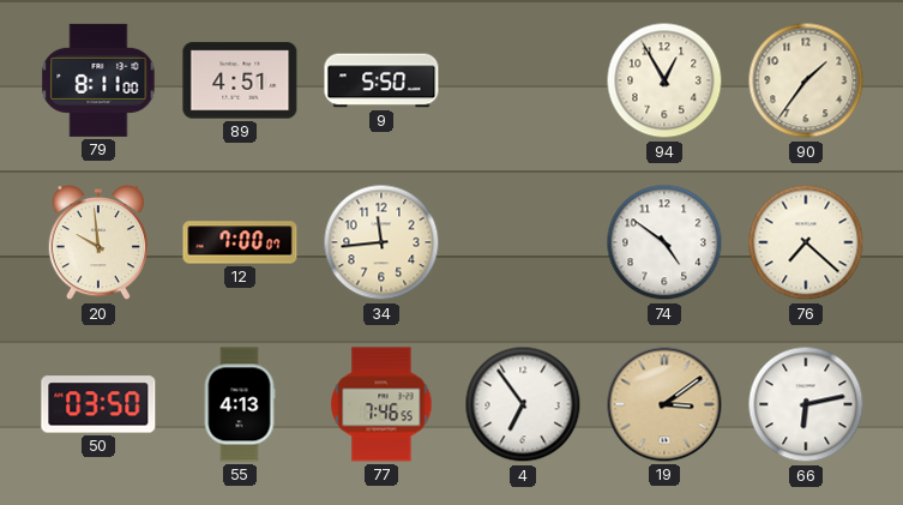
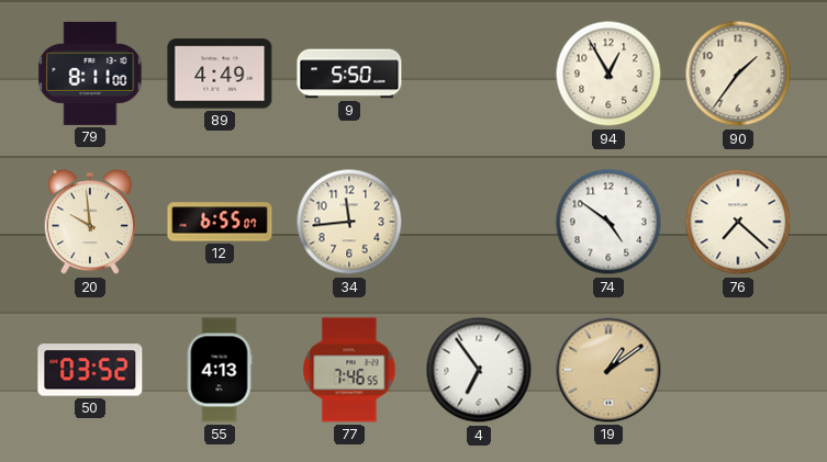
89: 4:51 -> 4:49
12: 7:00 -> 6:55
50: 03:50 -> 03:52
19: 3:09 -> 1:09
66: 6:13 -> none
